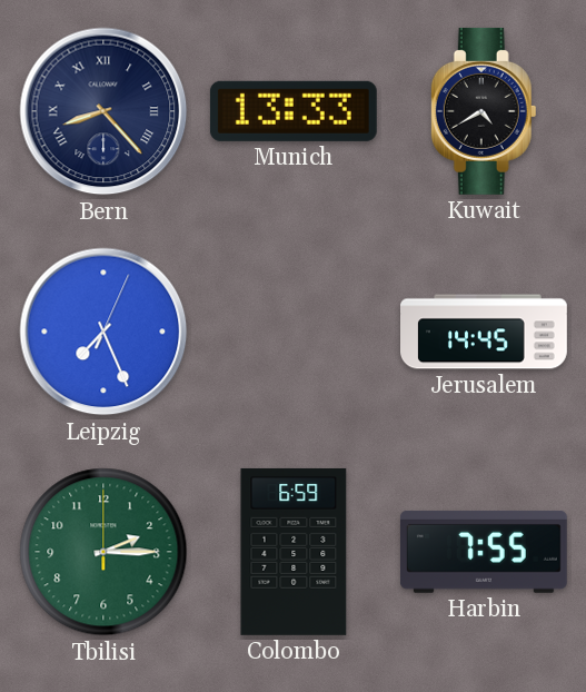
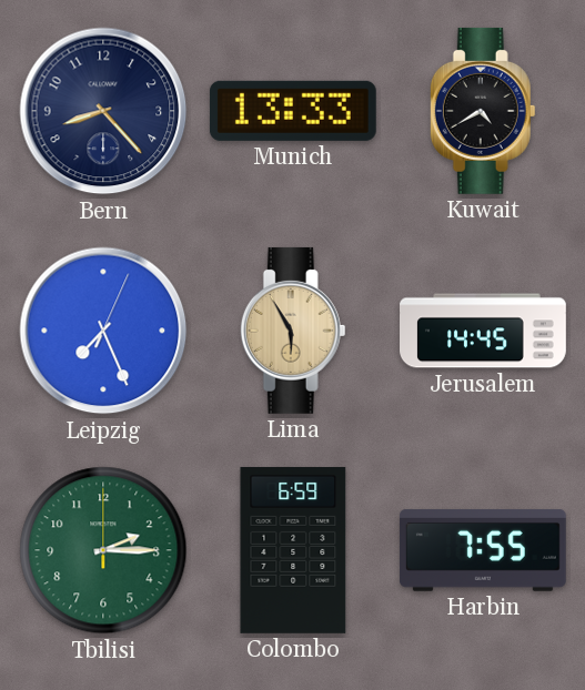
Bern numerals: Roman -> Arabic
Lima: none -> 5:55
